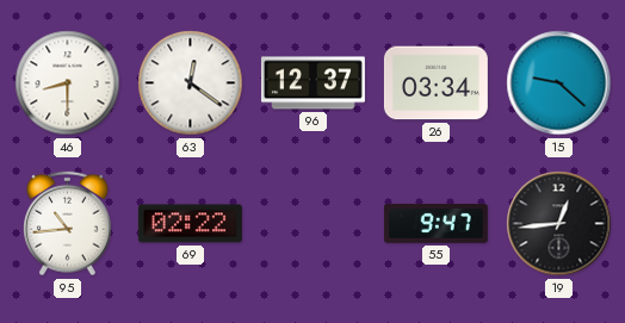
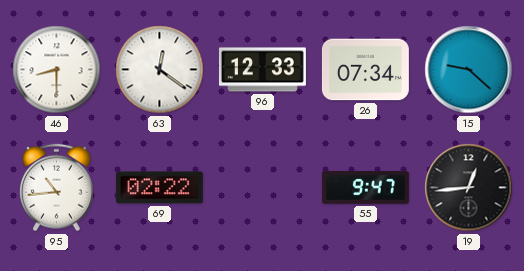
96: 12:37 -> 12:33
26: 03:34 -> 07:34
